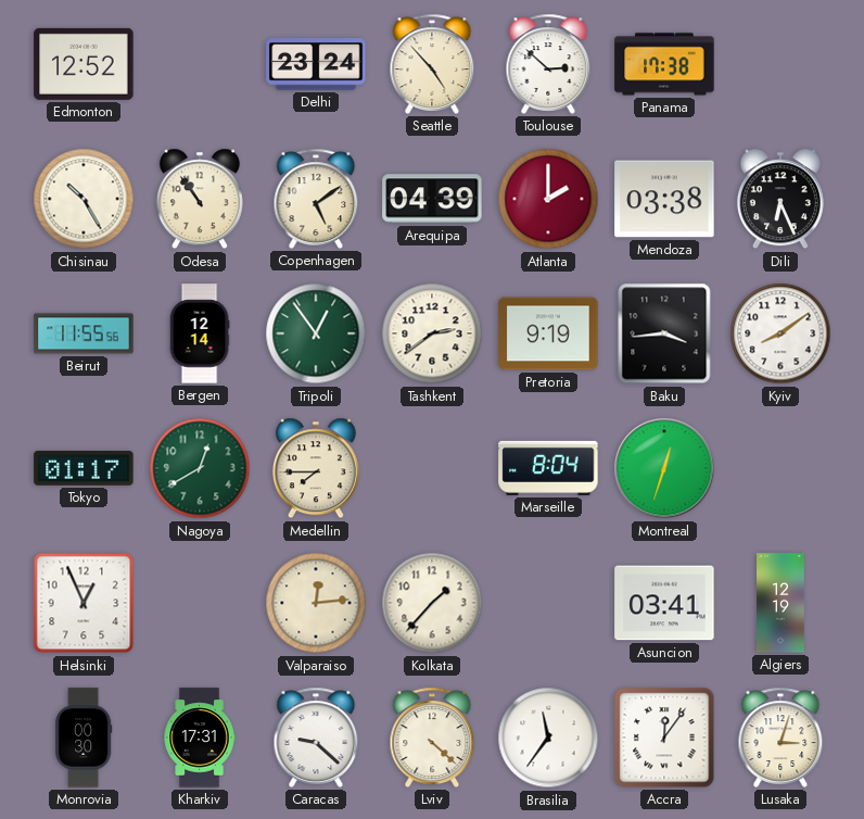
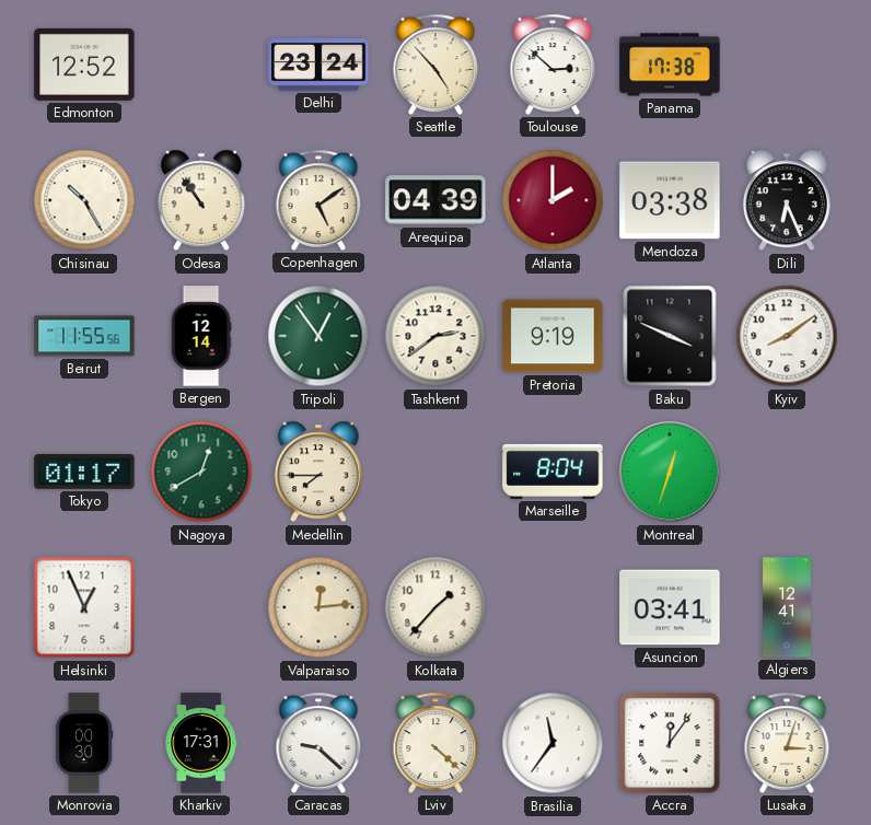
Baku: 3:44 -> 3:49
Algiers: 12:19 -> 12:41
